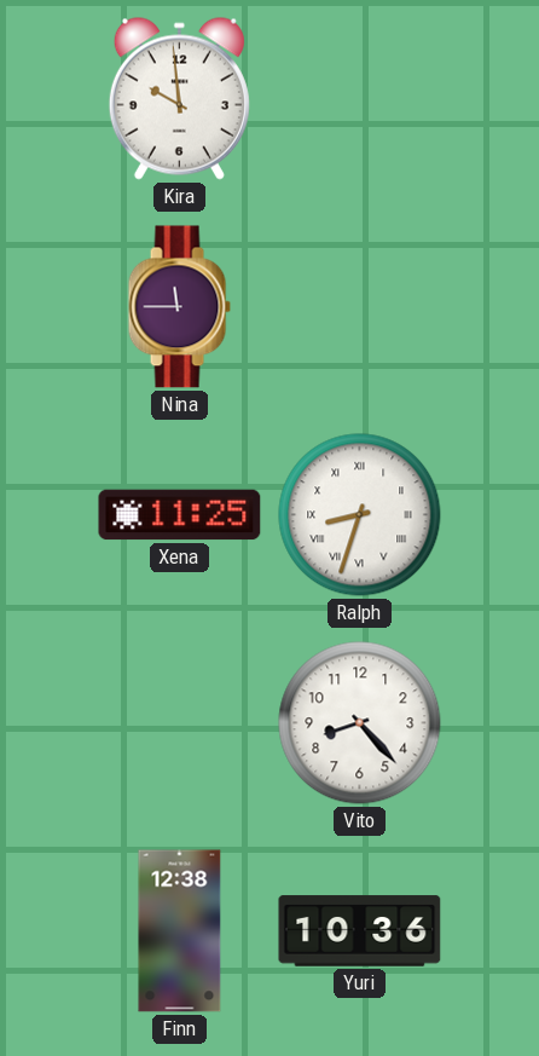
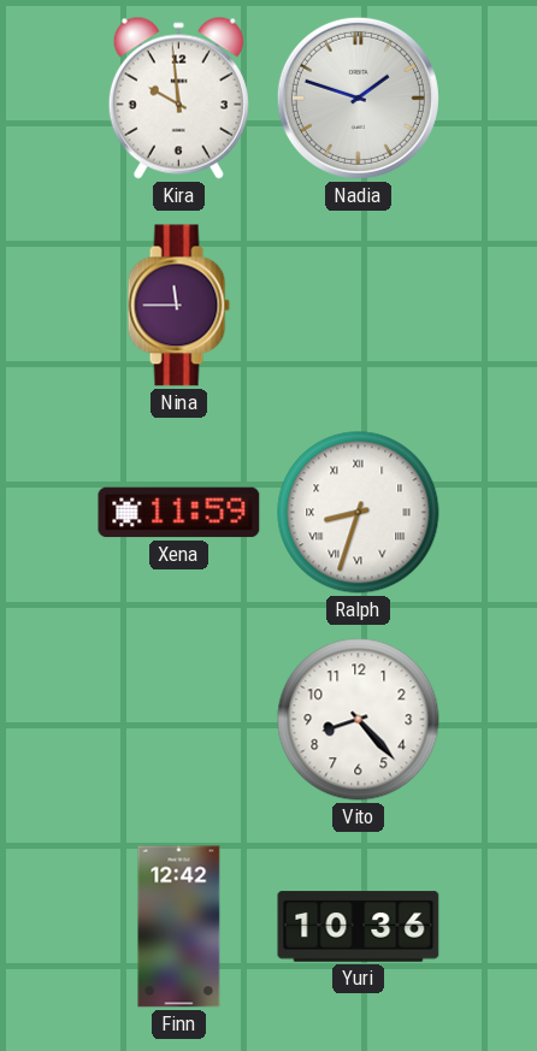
Nadia: none -> 1:48
Xena: 11:25 -> 11:59
Finn: 12:38 -> 12:42
